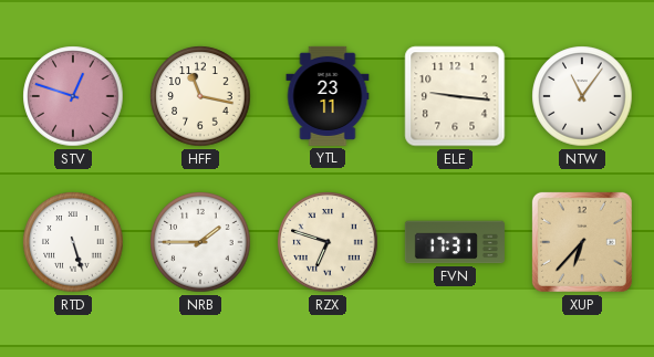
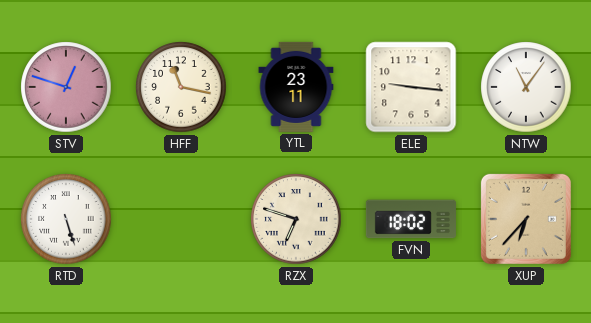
NRB: 1:45 -> none
FVN: 17:31 -> 18:02
